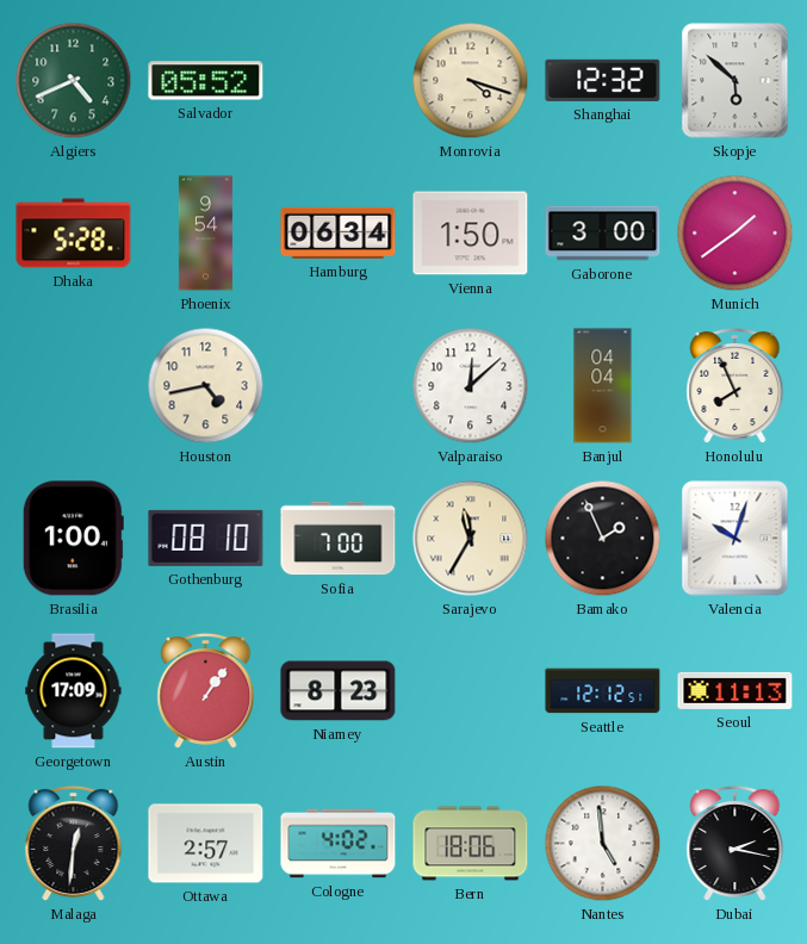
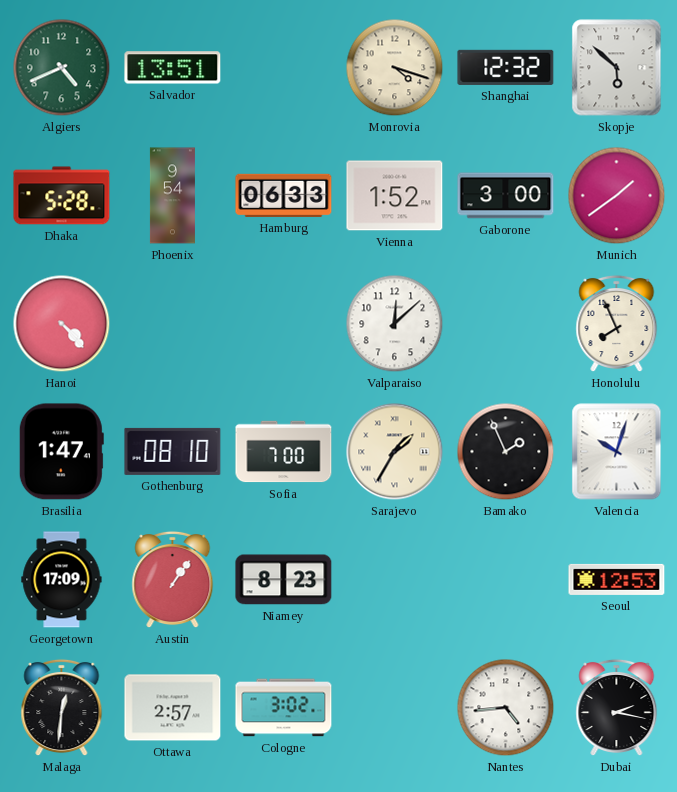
Salvador: 05:52 -> 13:51
Hamburg: 06:34 -> 06:33
Vienna: 1:50 -> 1:52
Hanoi: none -> 4:23
Houston: 4:43 -> none
Banjul: 04:04 -> none
Brasilia: 1:00 -> 1:47
Sarajevo: 11:35 -> 1:35
Seattle: 12:12 -> none
Seoul: 11:13 -> 12:53
Cologne: 4:02 -> 3:02
Bern: 18:06 -> none
Nantes: 4:59 -> 4:44
